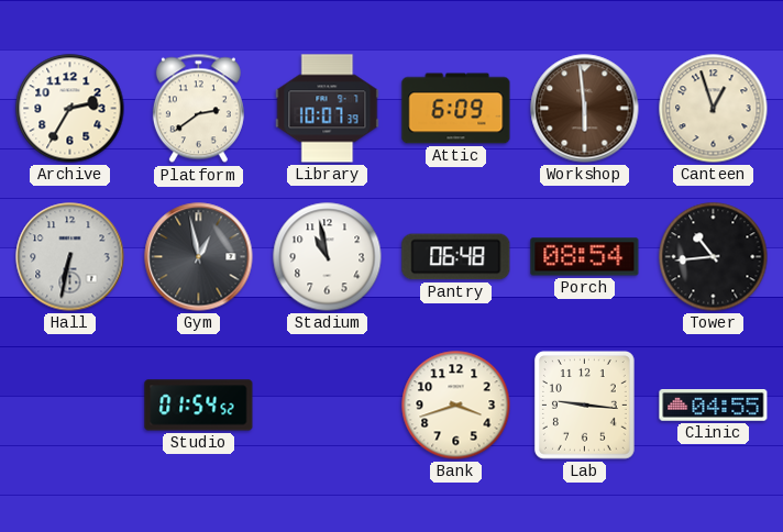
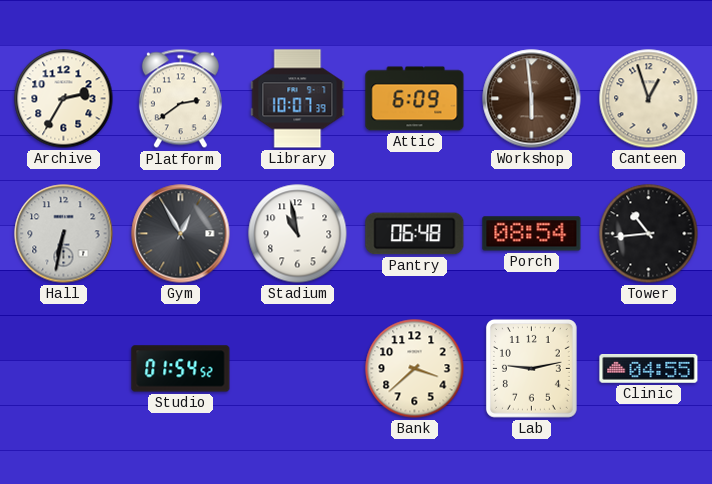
Gym: 12:58 -> 12:55
Bank: 3:42 -> 3:38
Lab: 9:16 -> 9:13
